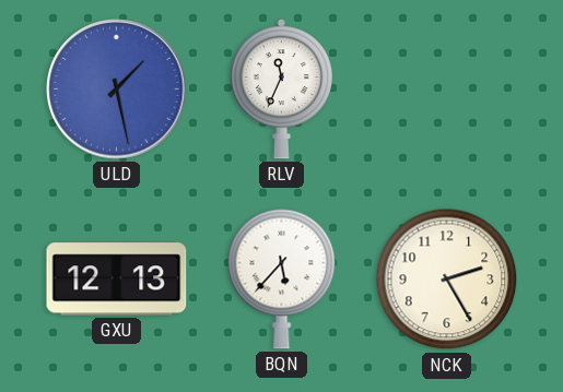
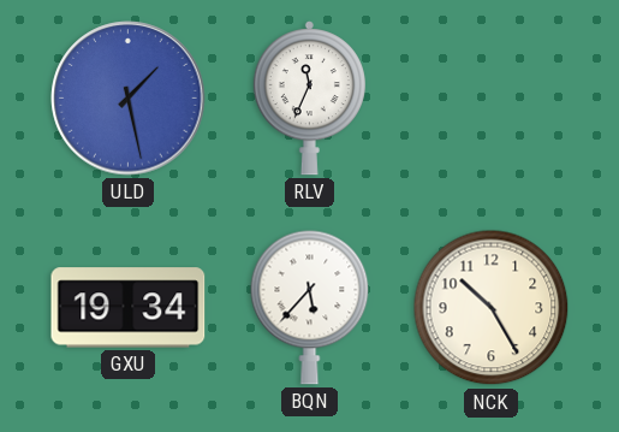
GXU: 12:13 -> 19:34
NCK: 2:25 -> 10:25
